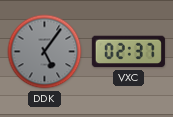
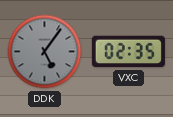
VXC: 02:37 -> 02:35
